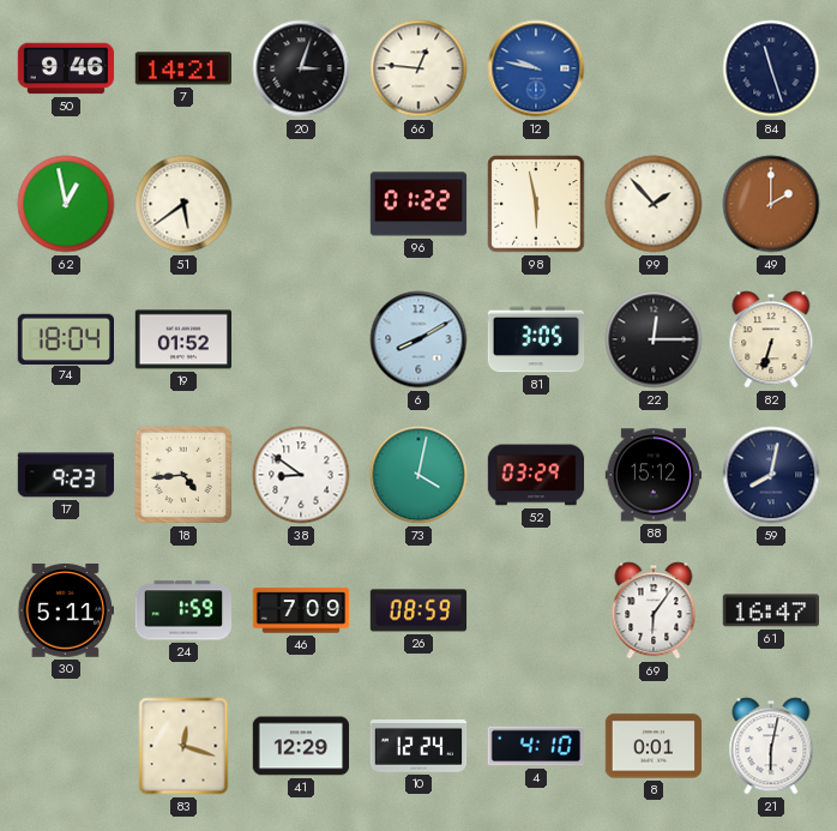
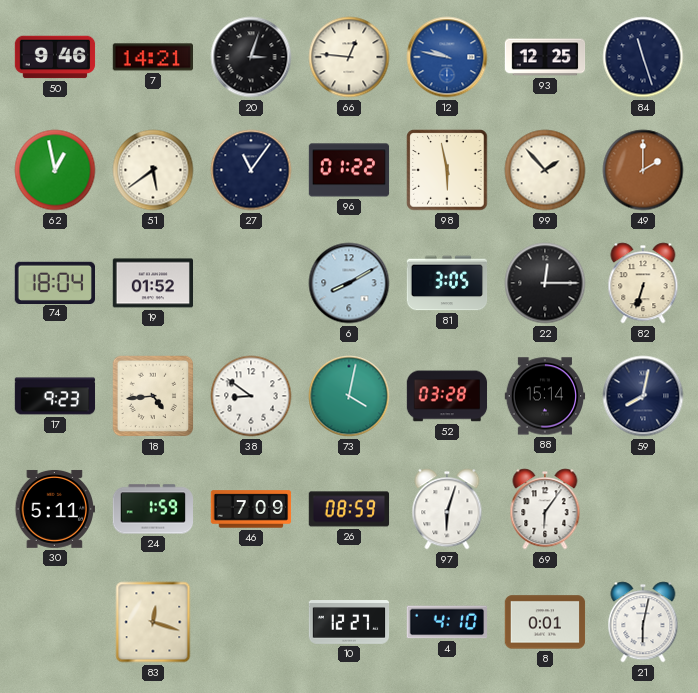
93: none -> 12:25
27: none -> 11:06
52: 03:29 -> 03:28
88: 15:12 -> 15:14
97: none -> 6:03
61: 16:47 -> none
41: 12:29 -> none
10: 12:24 -> 12:27
